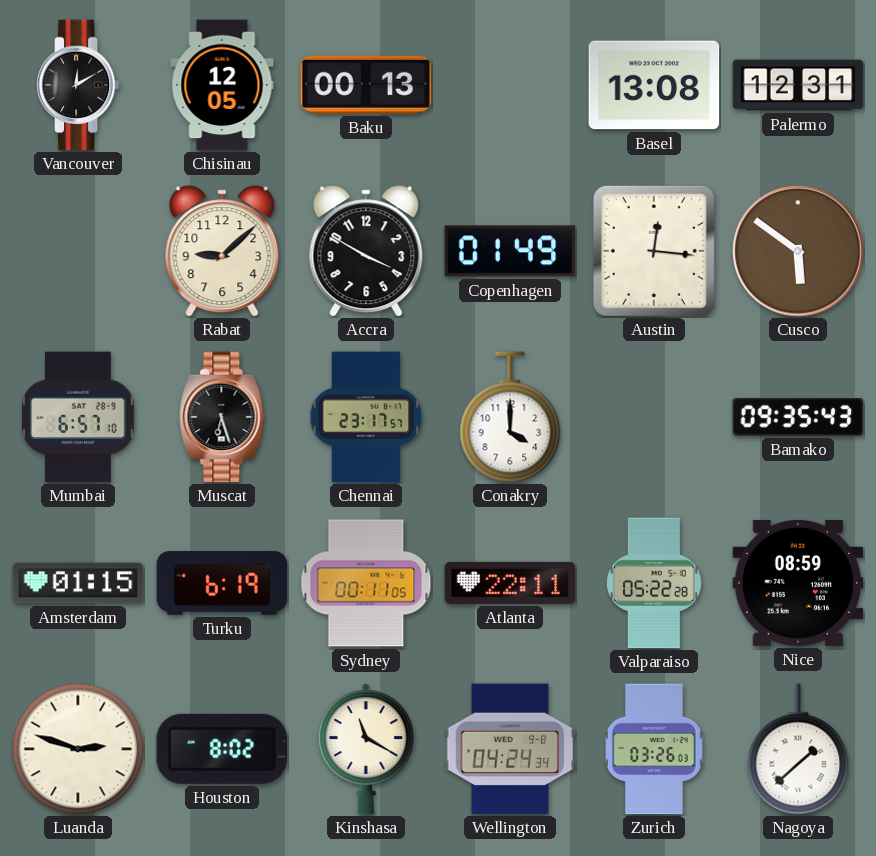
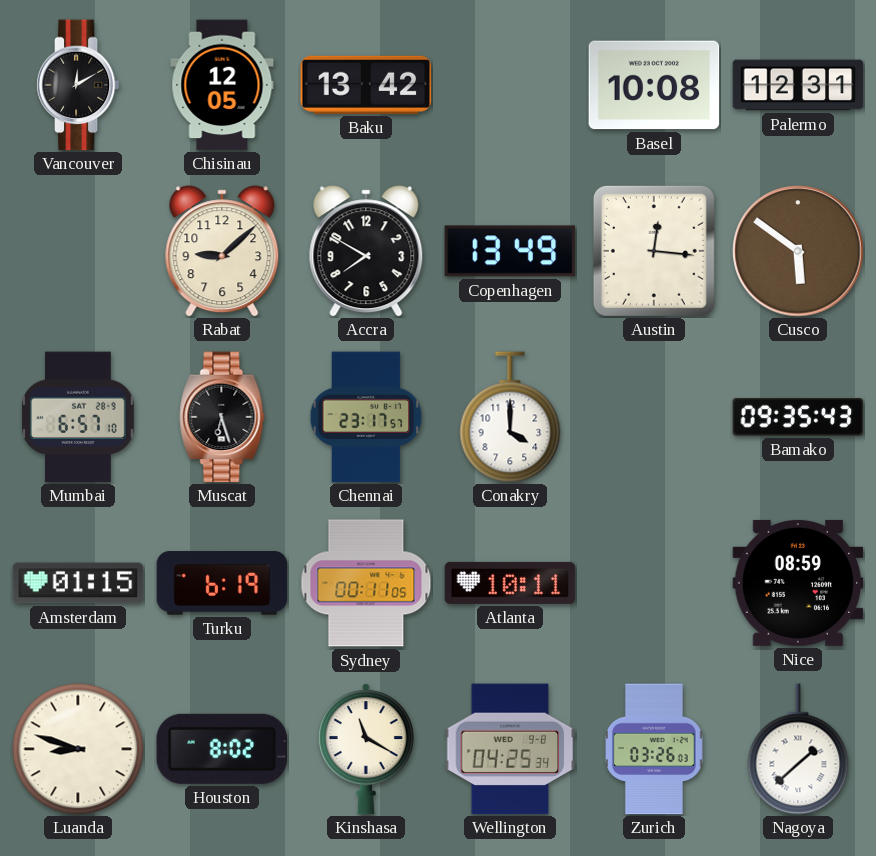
Baku: 00:13 -> 13:42
Basel: 13:08 -> 10:08
Accra: 3:50 -> 7:50
Copenhagen: 01:49 -> 13:49
Atlanta: 22:11 -> 10:11
Valparaiso: 05:22 -> none
Luanda: 2:48 -> 8:48
Wellington: 04:24 -> 04:25
